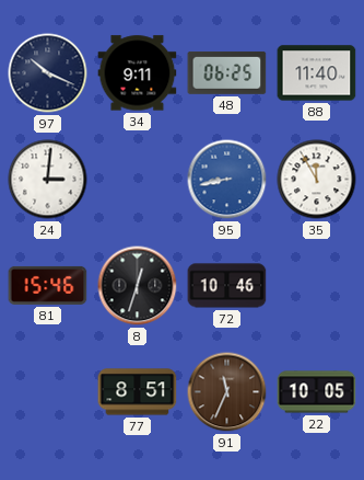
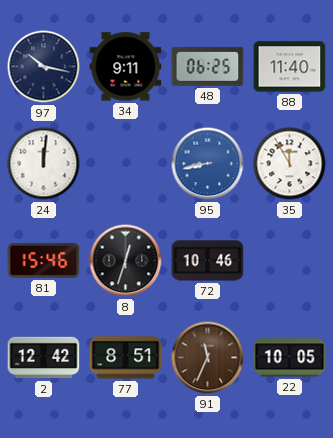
97: 10:19 -> 10:17
24: 3:01 -> 12:01
2: none -> 12:42
